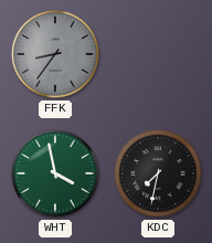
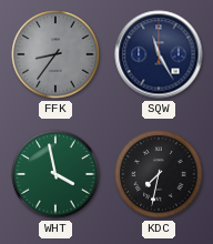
SQW: none -> 11:25
